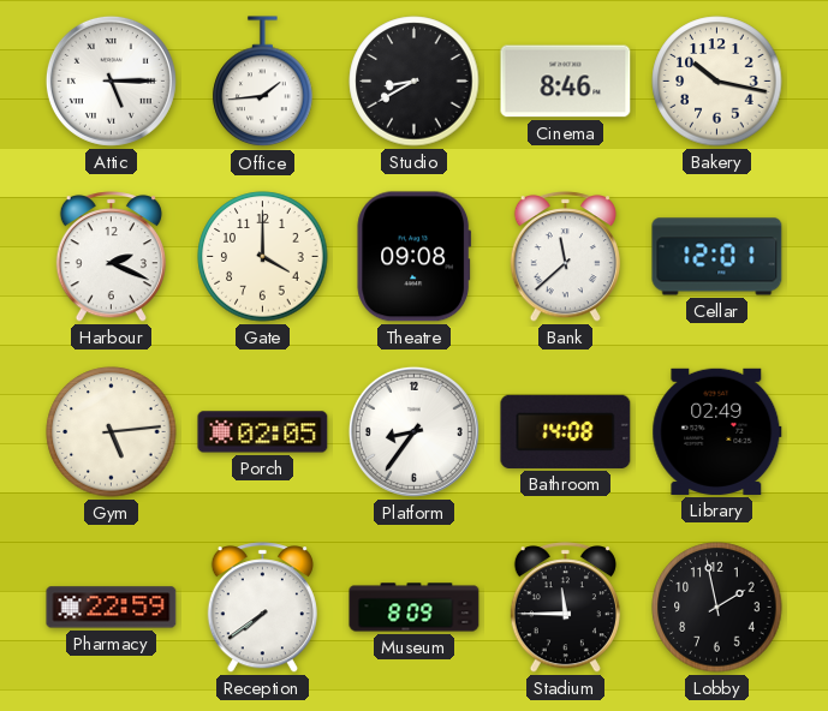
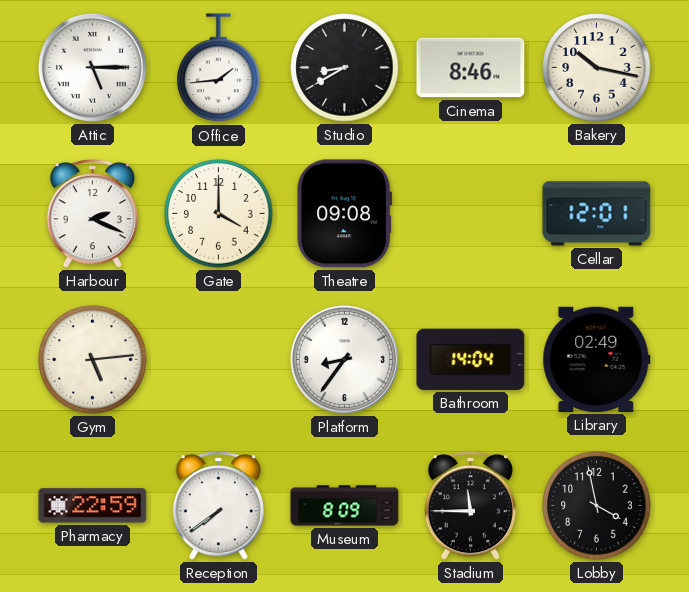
Bank: 11:38 -> none
Porch: 02:05 -> none
Bathroom: 14:08 -> 14:04
Lobby: 1:58 -> 3:58
